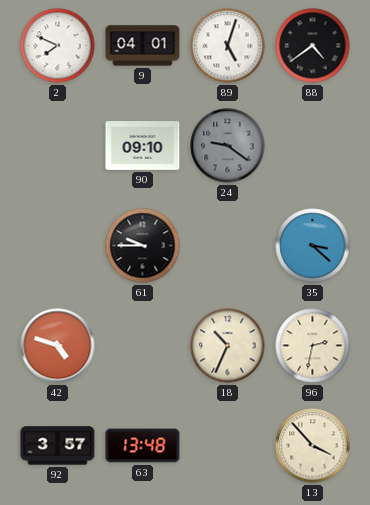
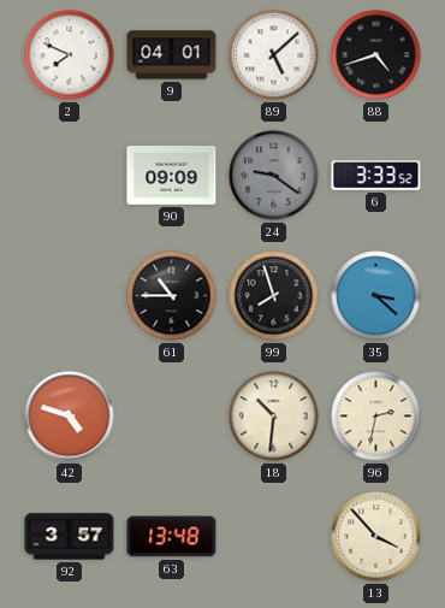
89: 5:03 -> 5:08
88: 4:39 -> 4:42
90: 09:10 -> 09:09
6: none -> 3:33
61: 9:45 -> 10:45
99: none -> 7:57
18: 10:34 -> 10:31
